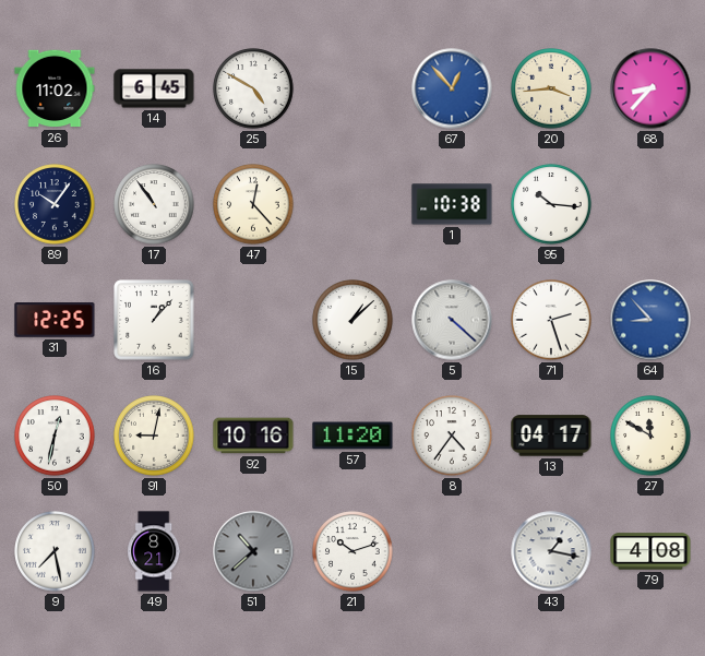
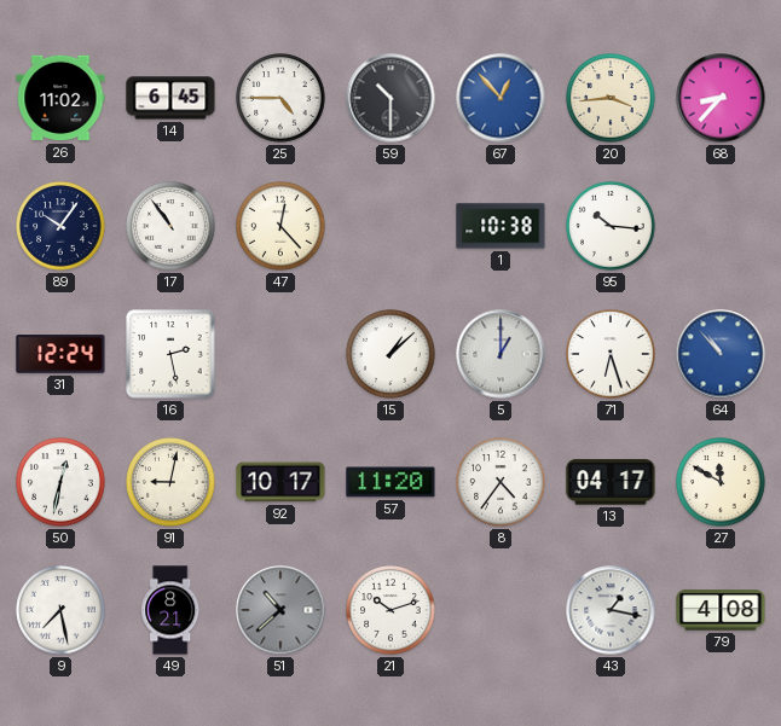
25: 4:50 -> 4:45
59: none -> 10:30
31: 12:25 -> 12:24
16: 1:07 -> 2:28
5: 4:22 -> 1:00
71: 2:27 -> 6:27
64: 8:53 -> 10:53
92: 10:16 -> 10:17
